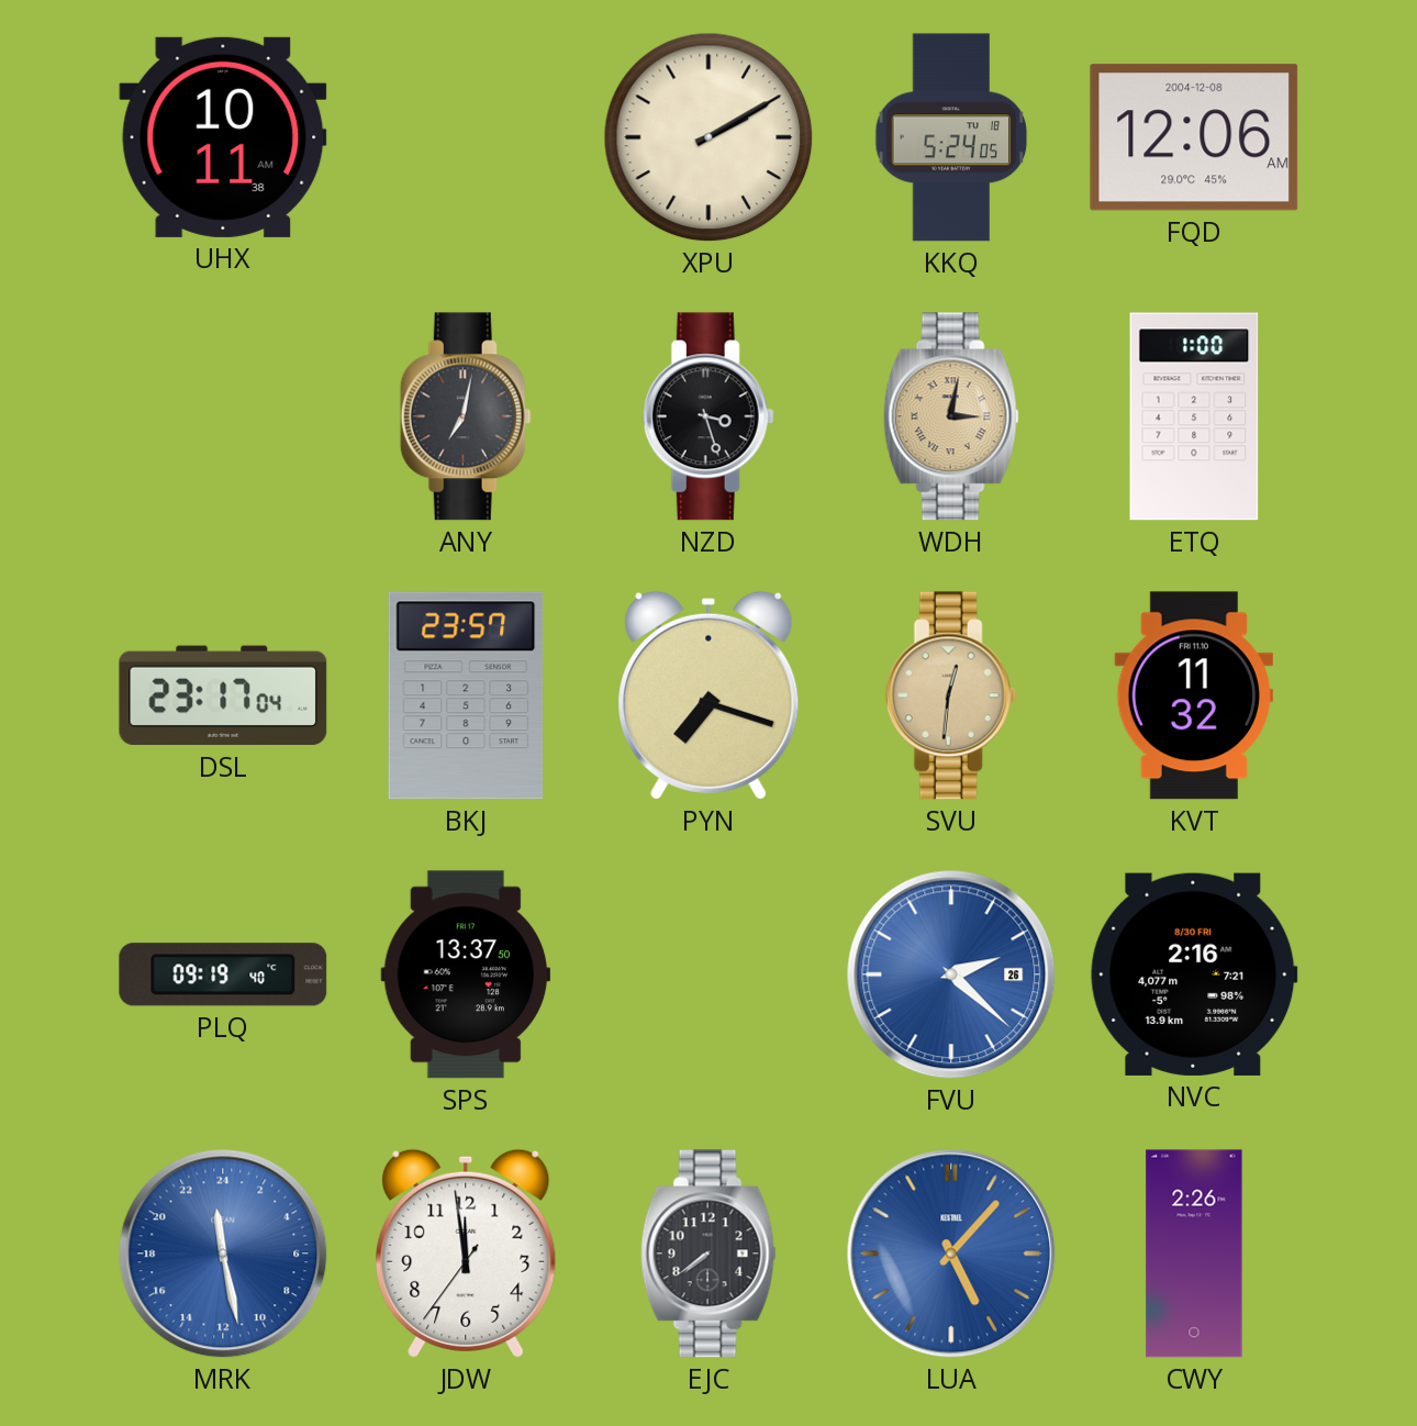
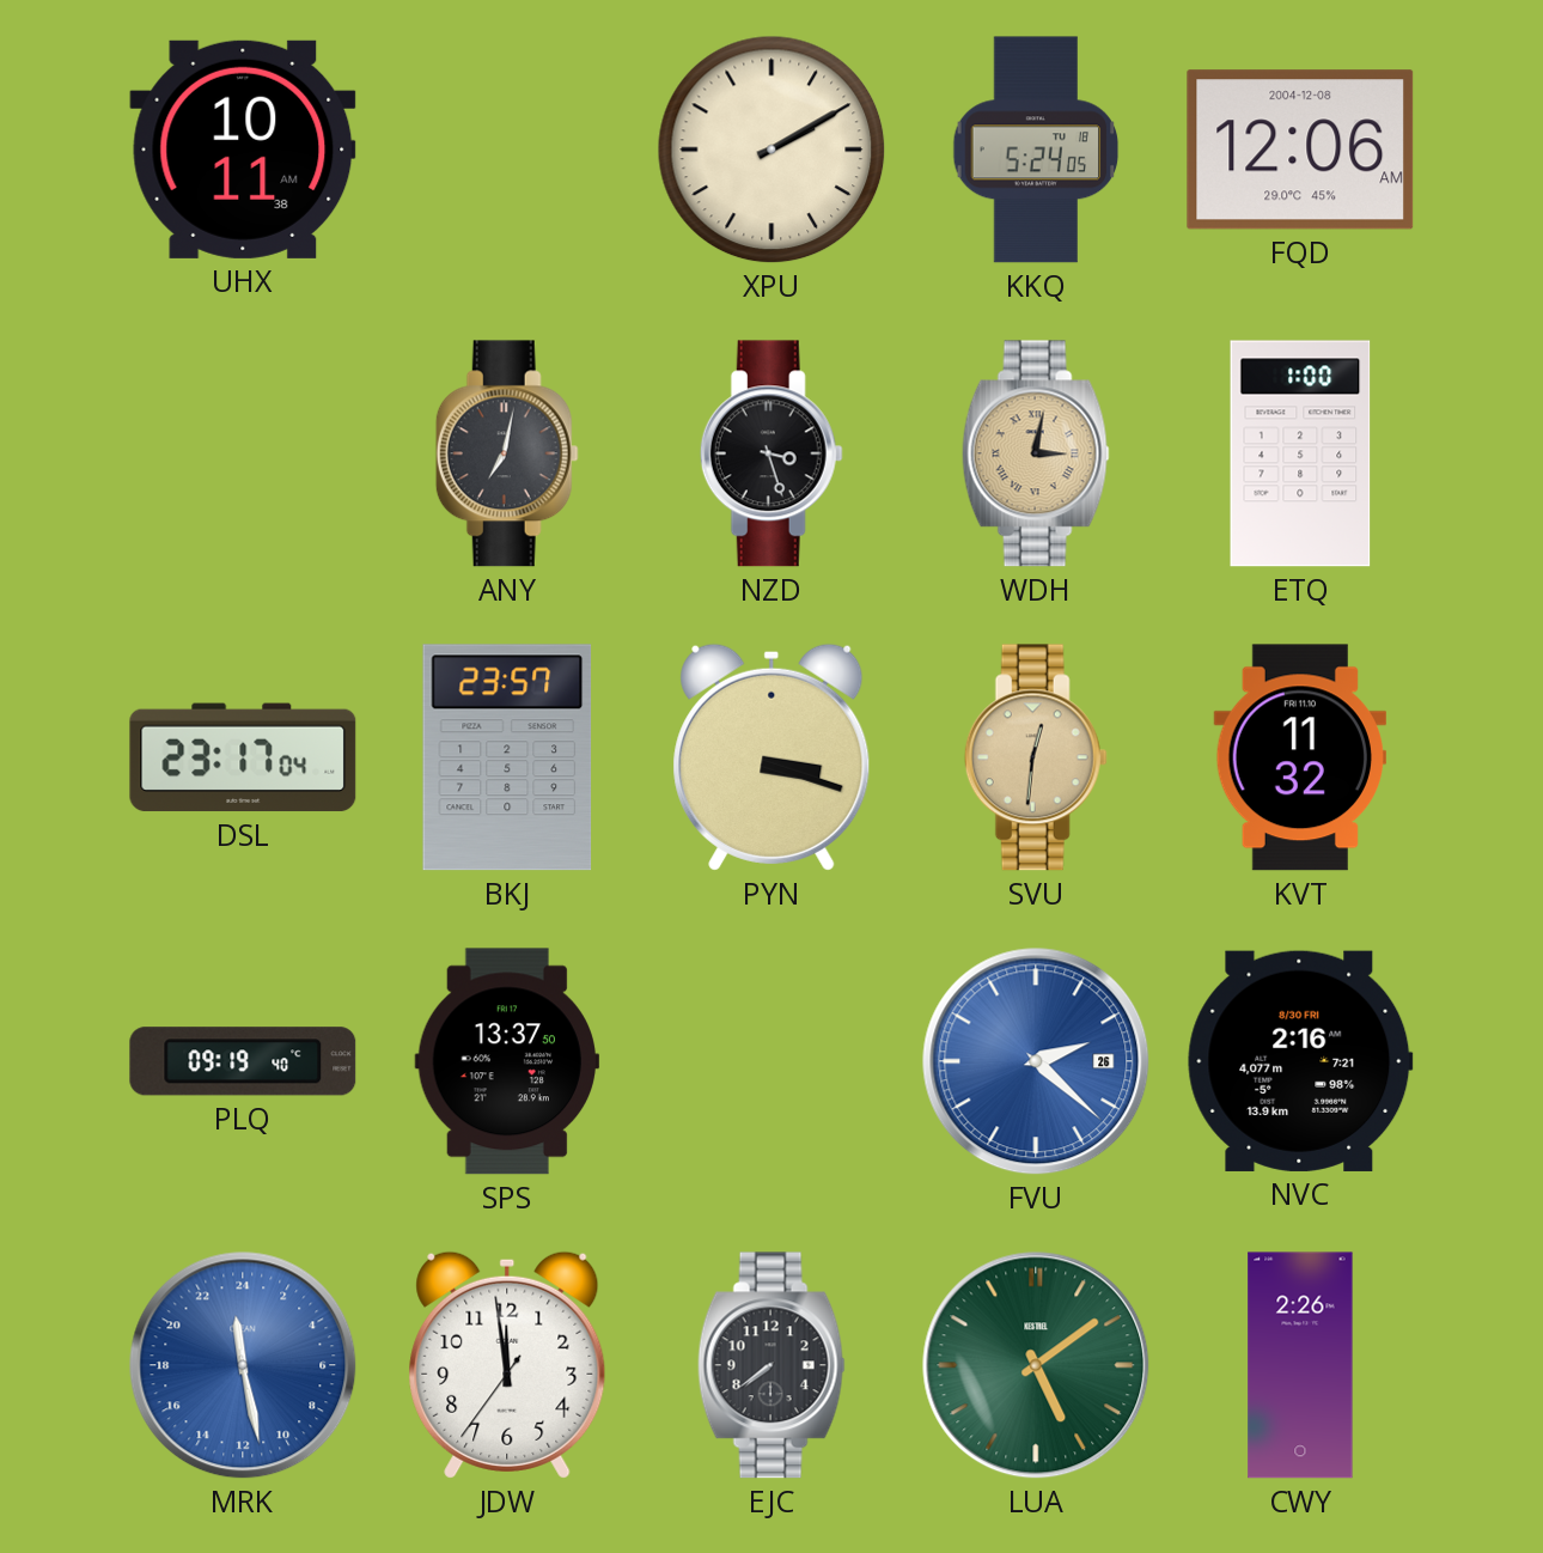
PYN: 7:18 -> 3:18
LUA: 5:07 -> 5:09
LUA dial: blue -> green
